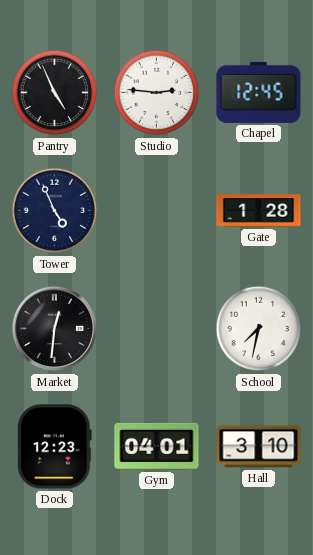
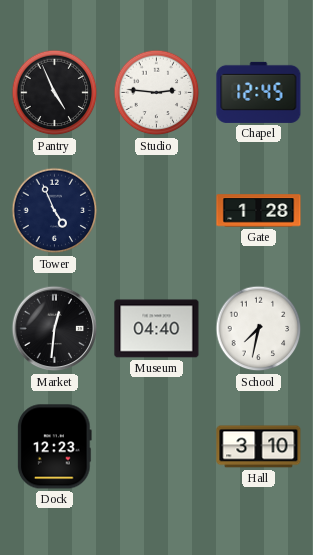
Museum: none -> 04:40
Gym: 04:01 -> none
